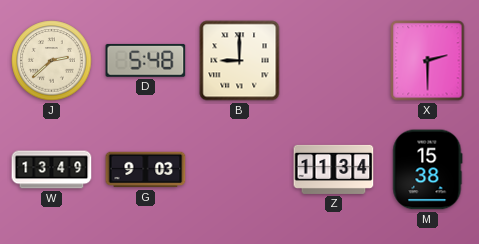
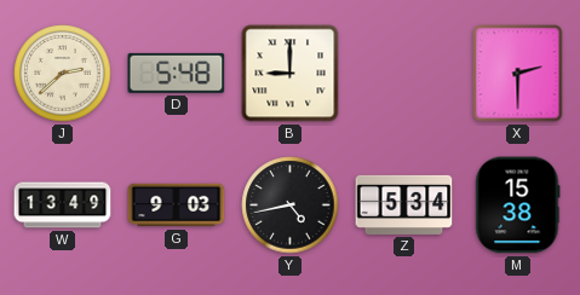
Y: none -> 4:43
Z: 11:34 -> 5:34
